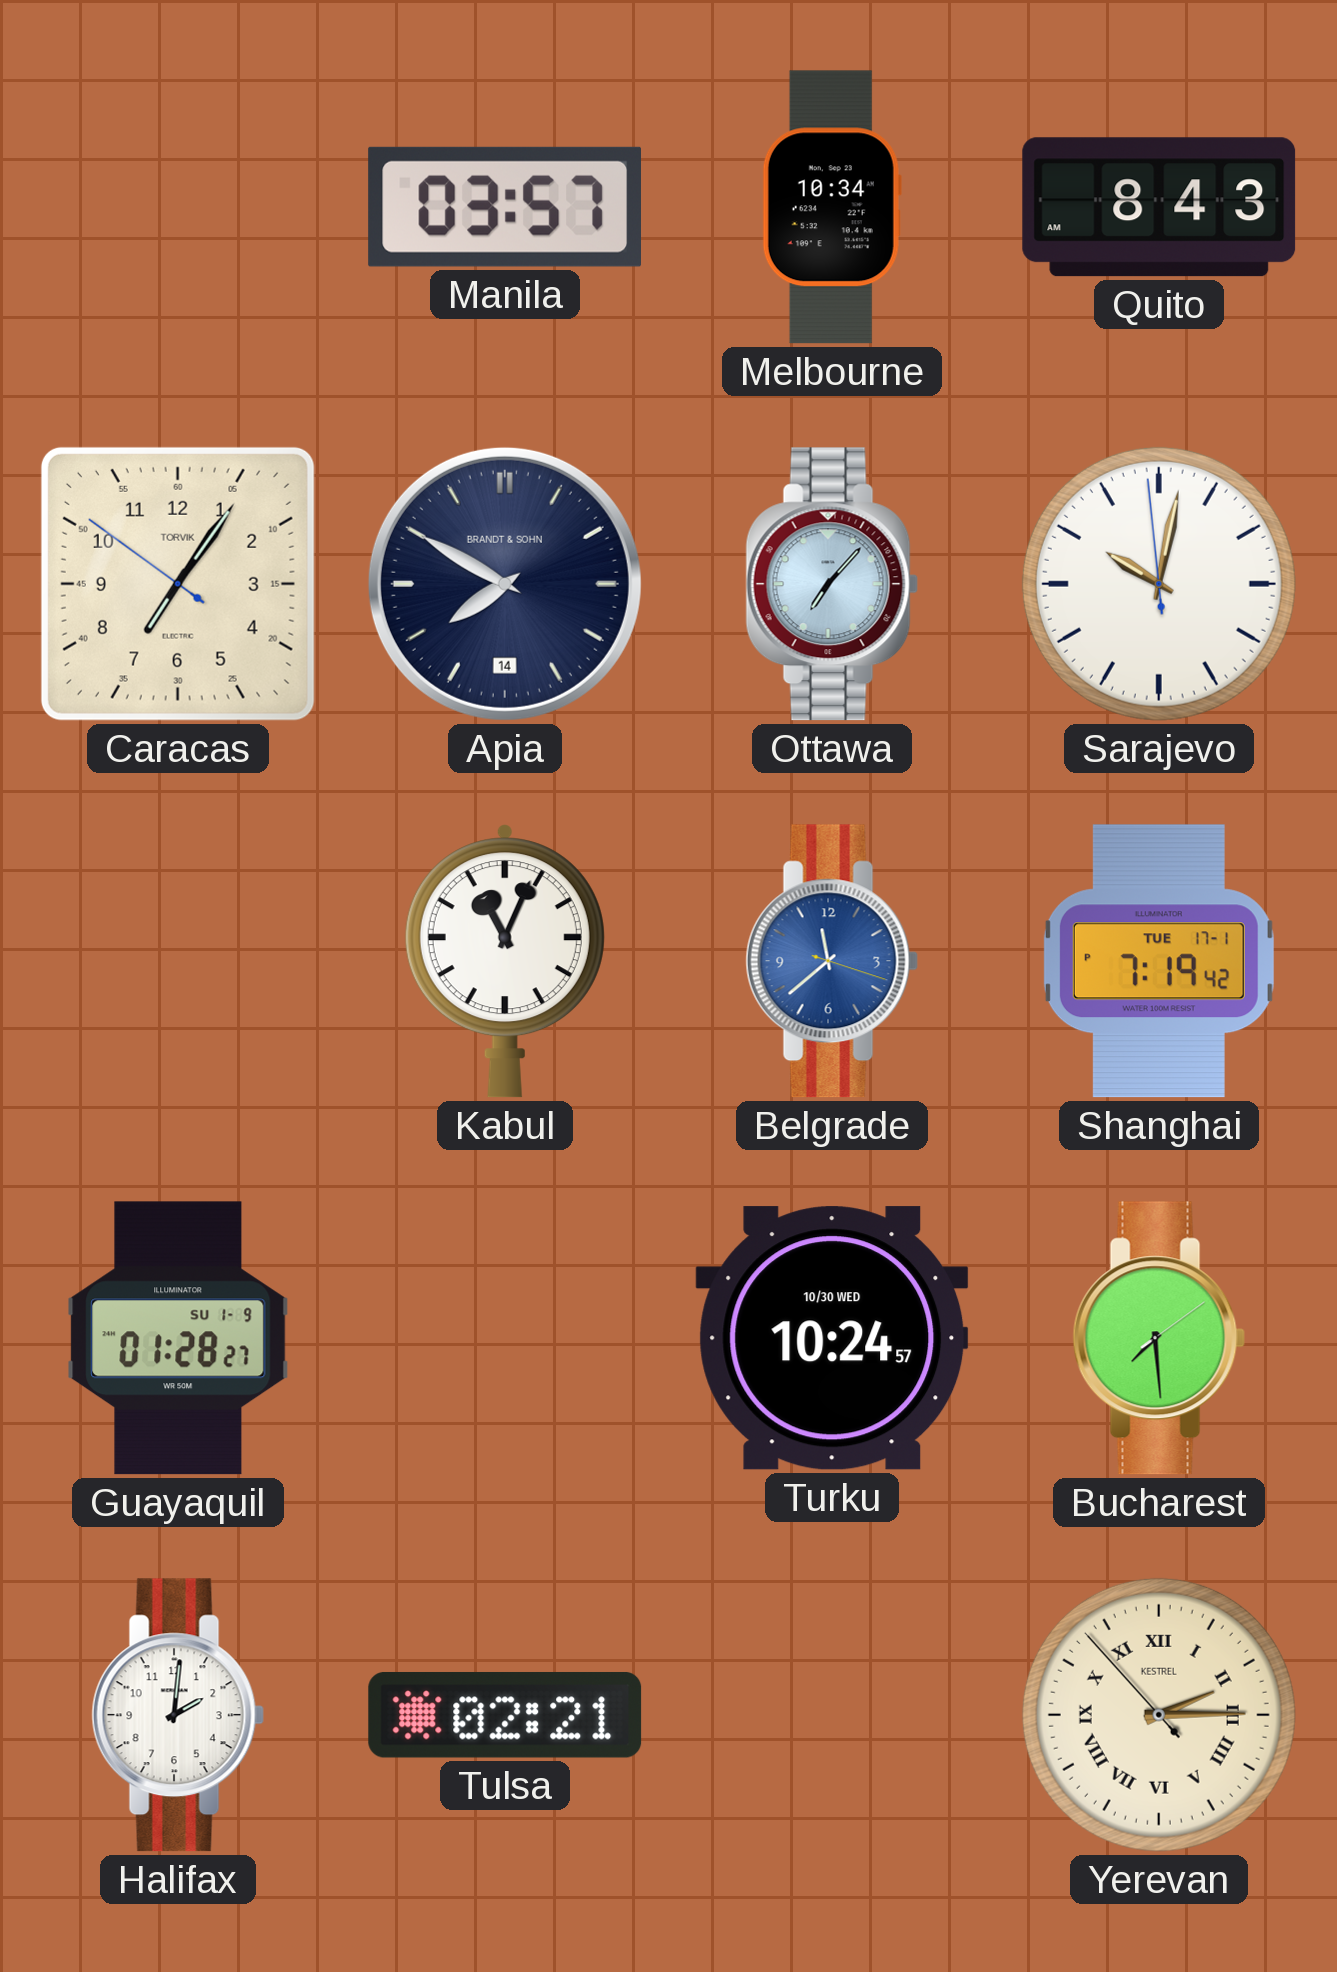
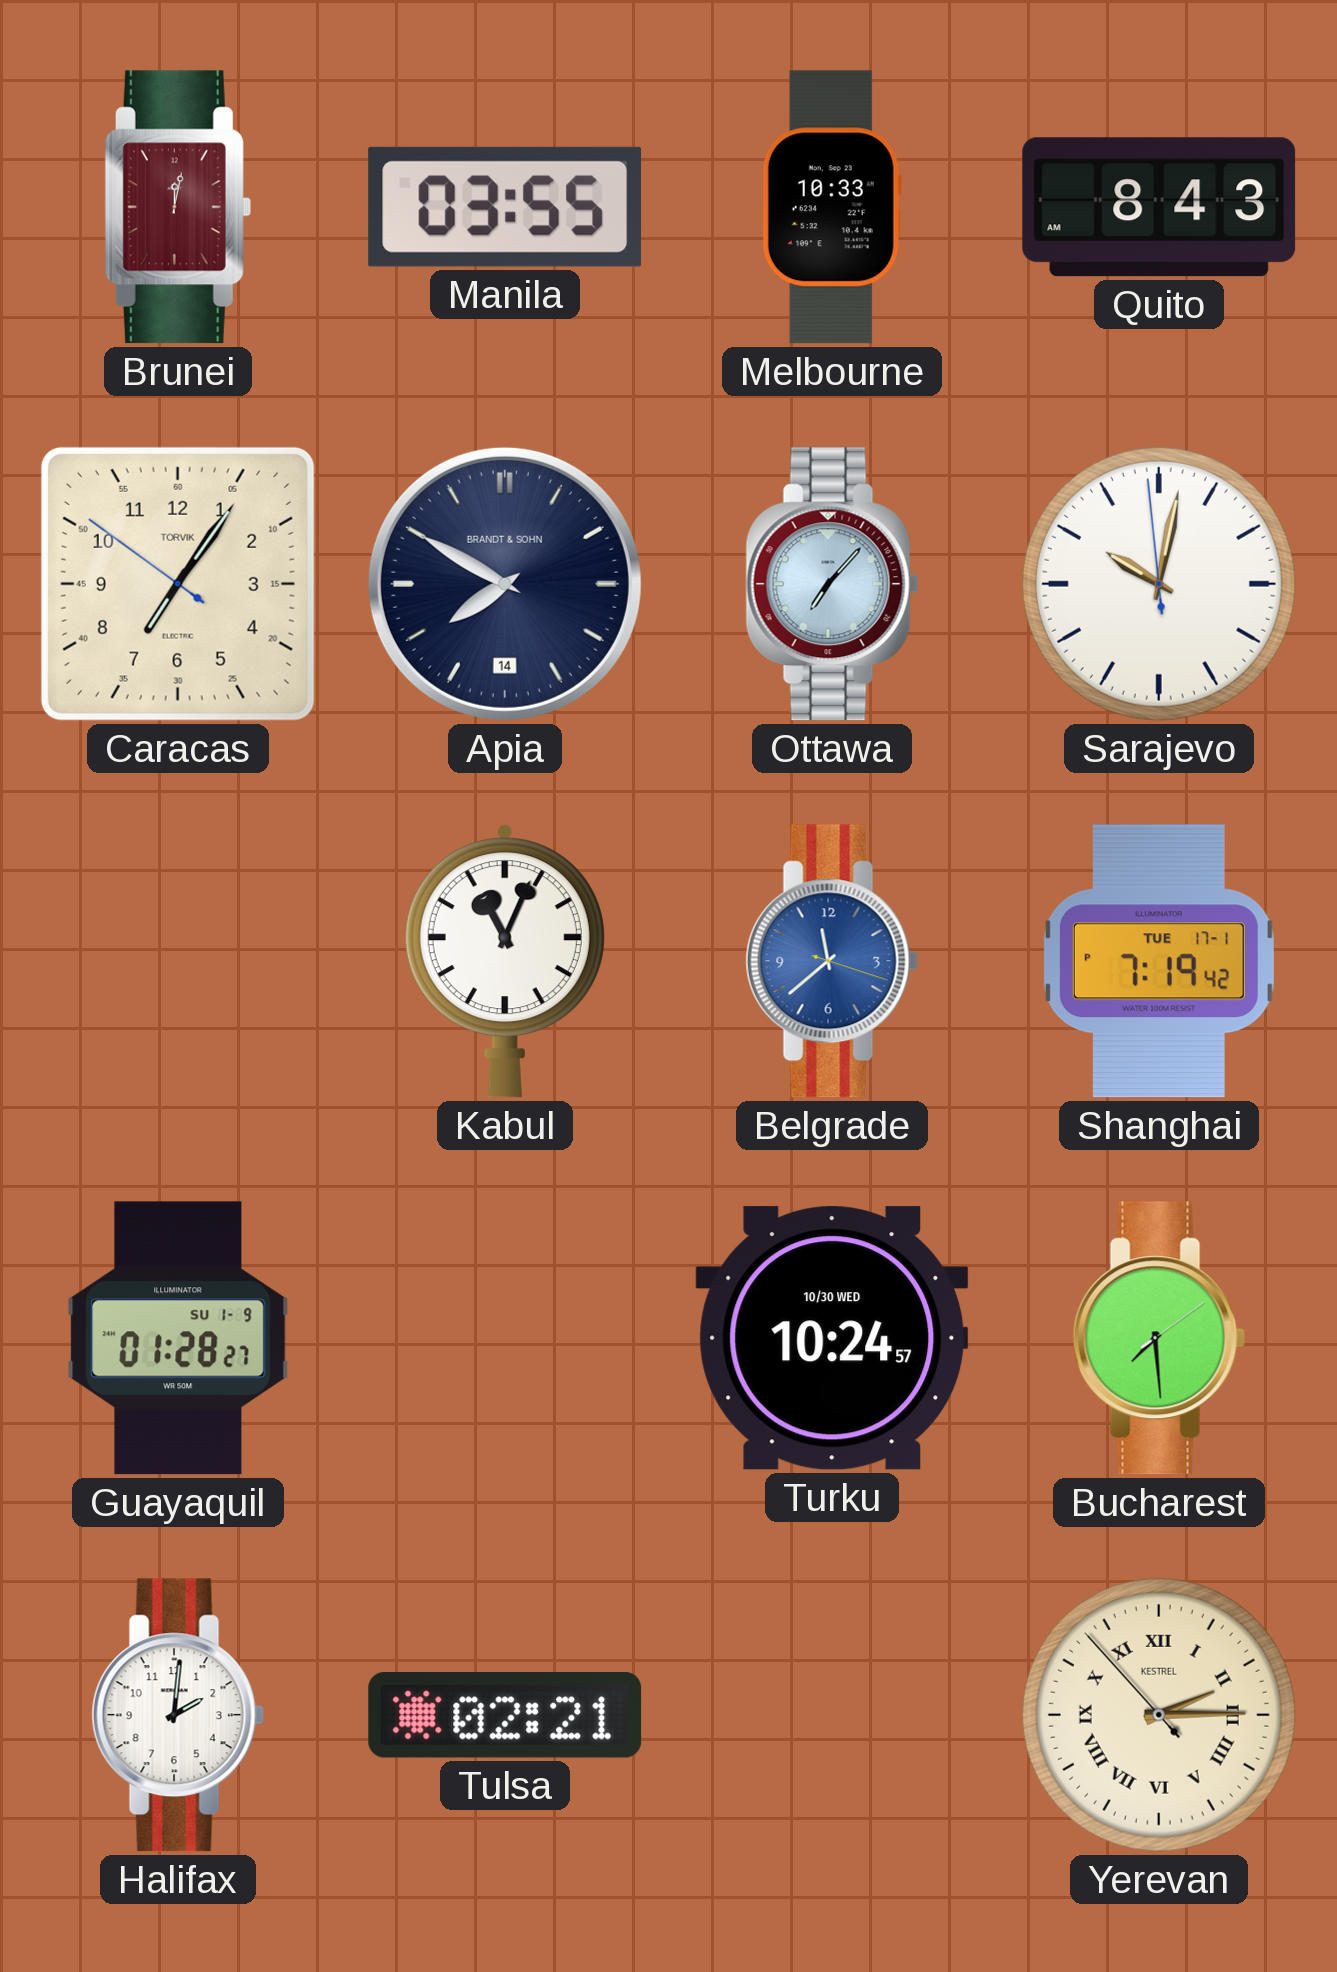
Brunei: none -> 12:02
Manila: 03:57 -> 03:55
Melbourne: 10:34 -> 10:33
